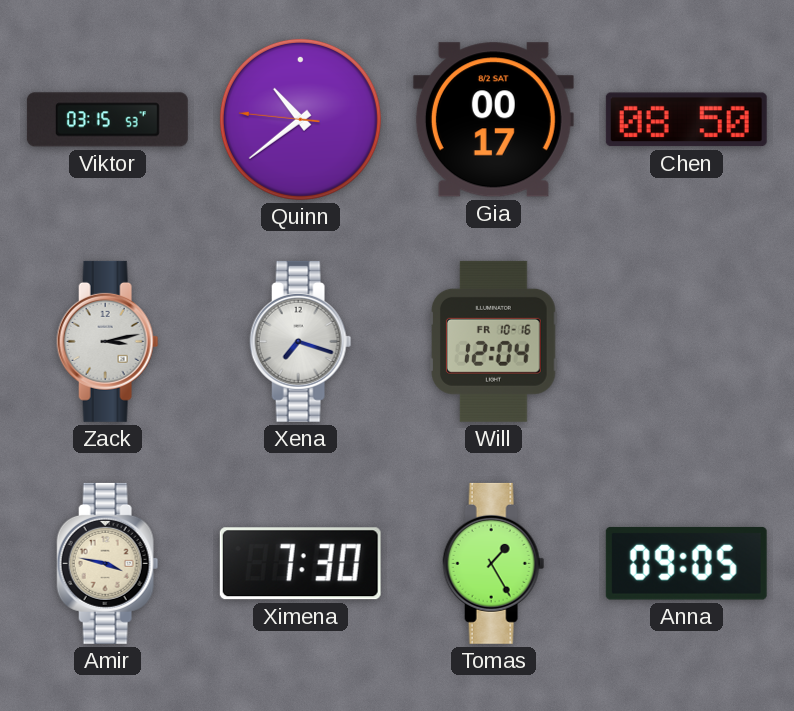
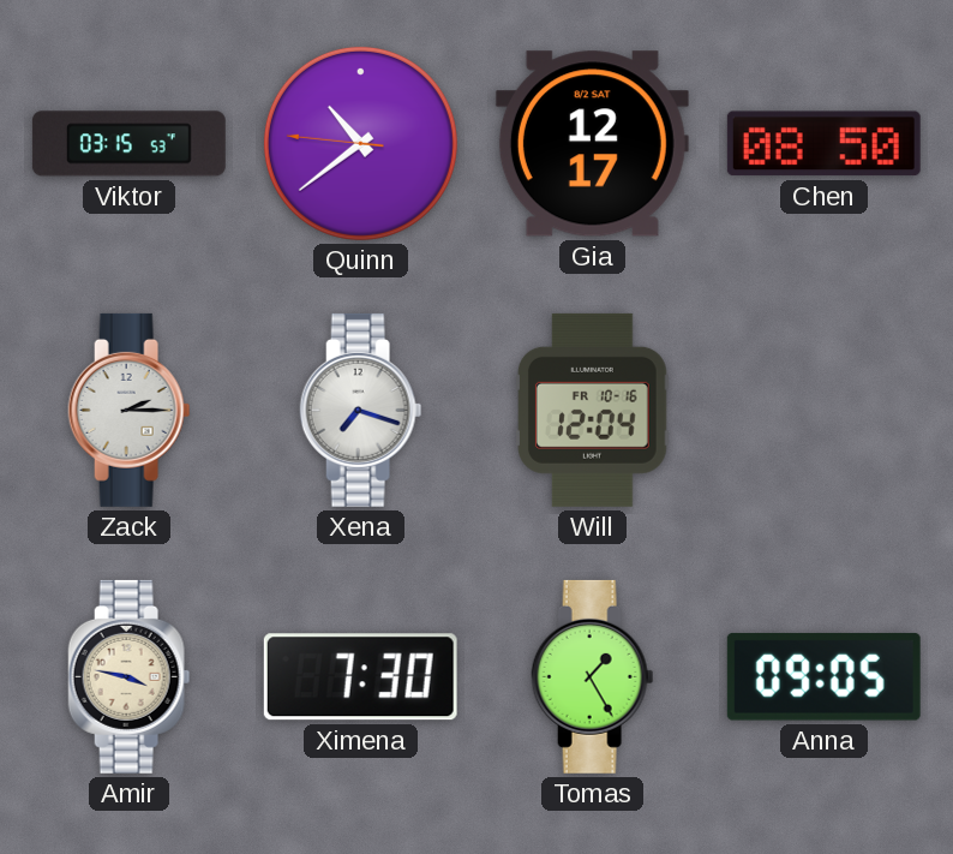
Gia: 00:17 -> 12:17
Zack: 3:13 -> 2:15
